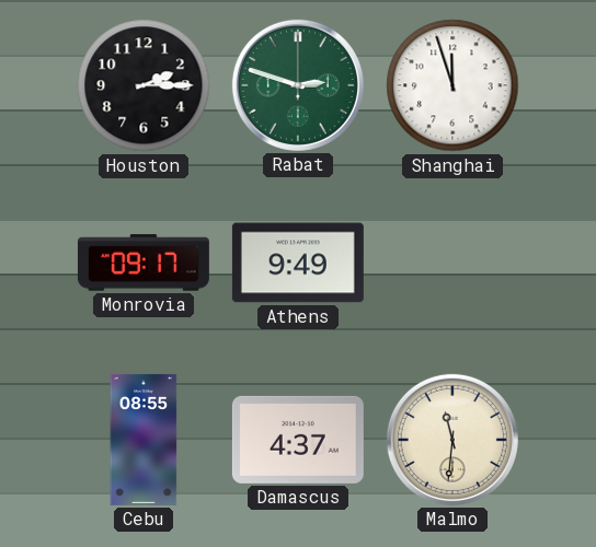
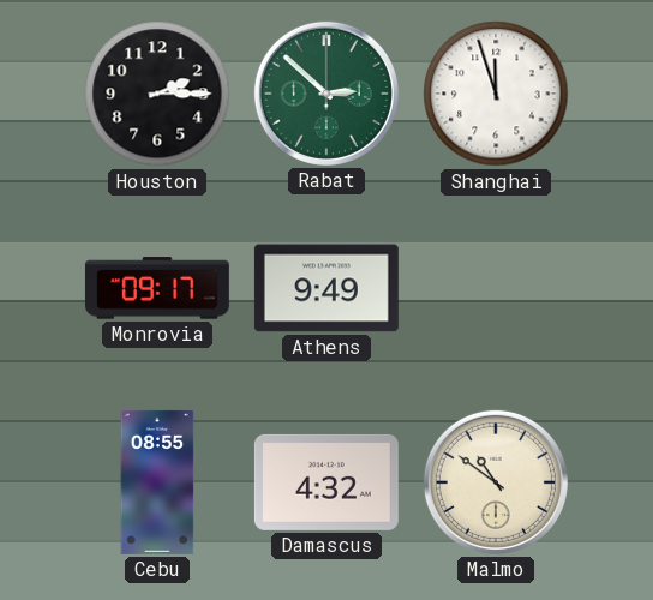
Rabat: 2:48 -> 2:52
Damascus: 4:37 -> 4:32
Malmo: 11:31 -> 10:51
